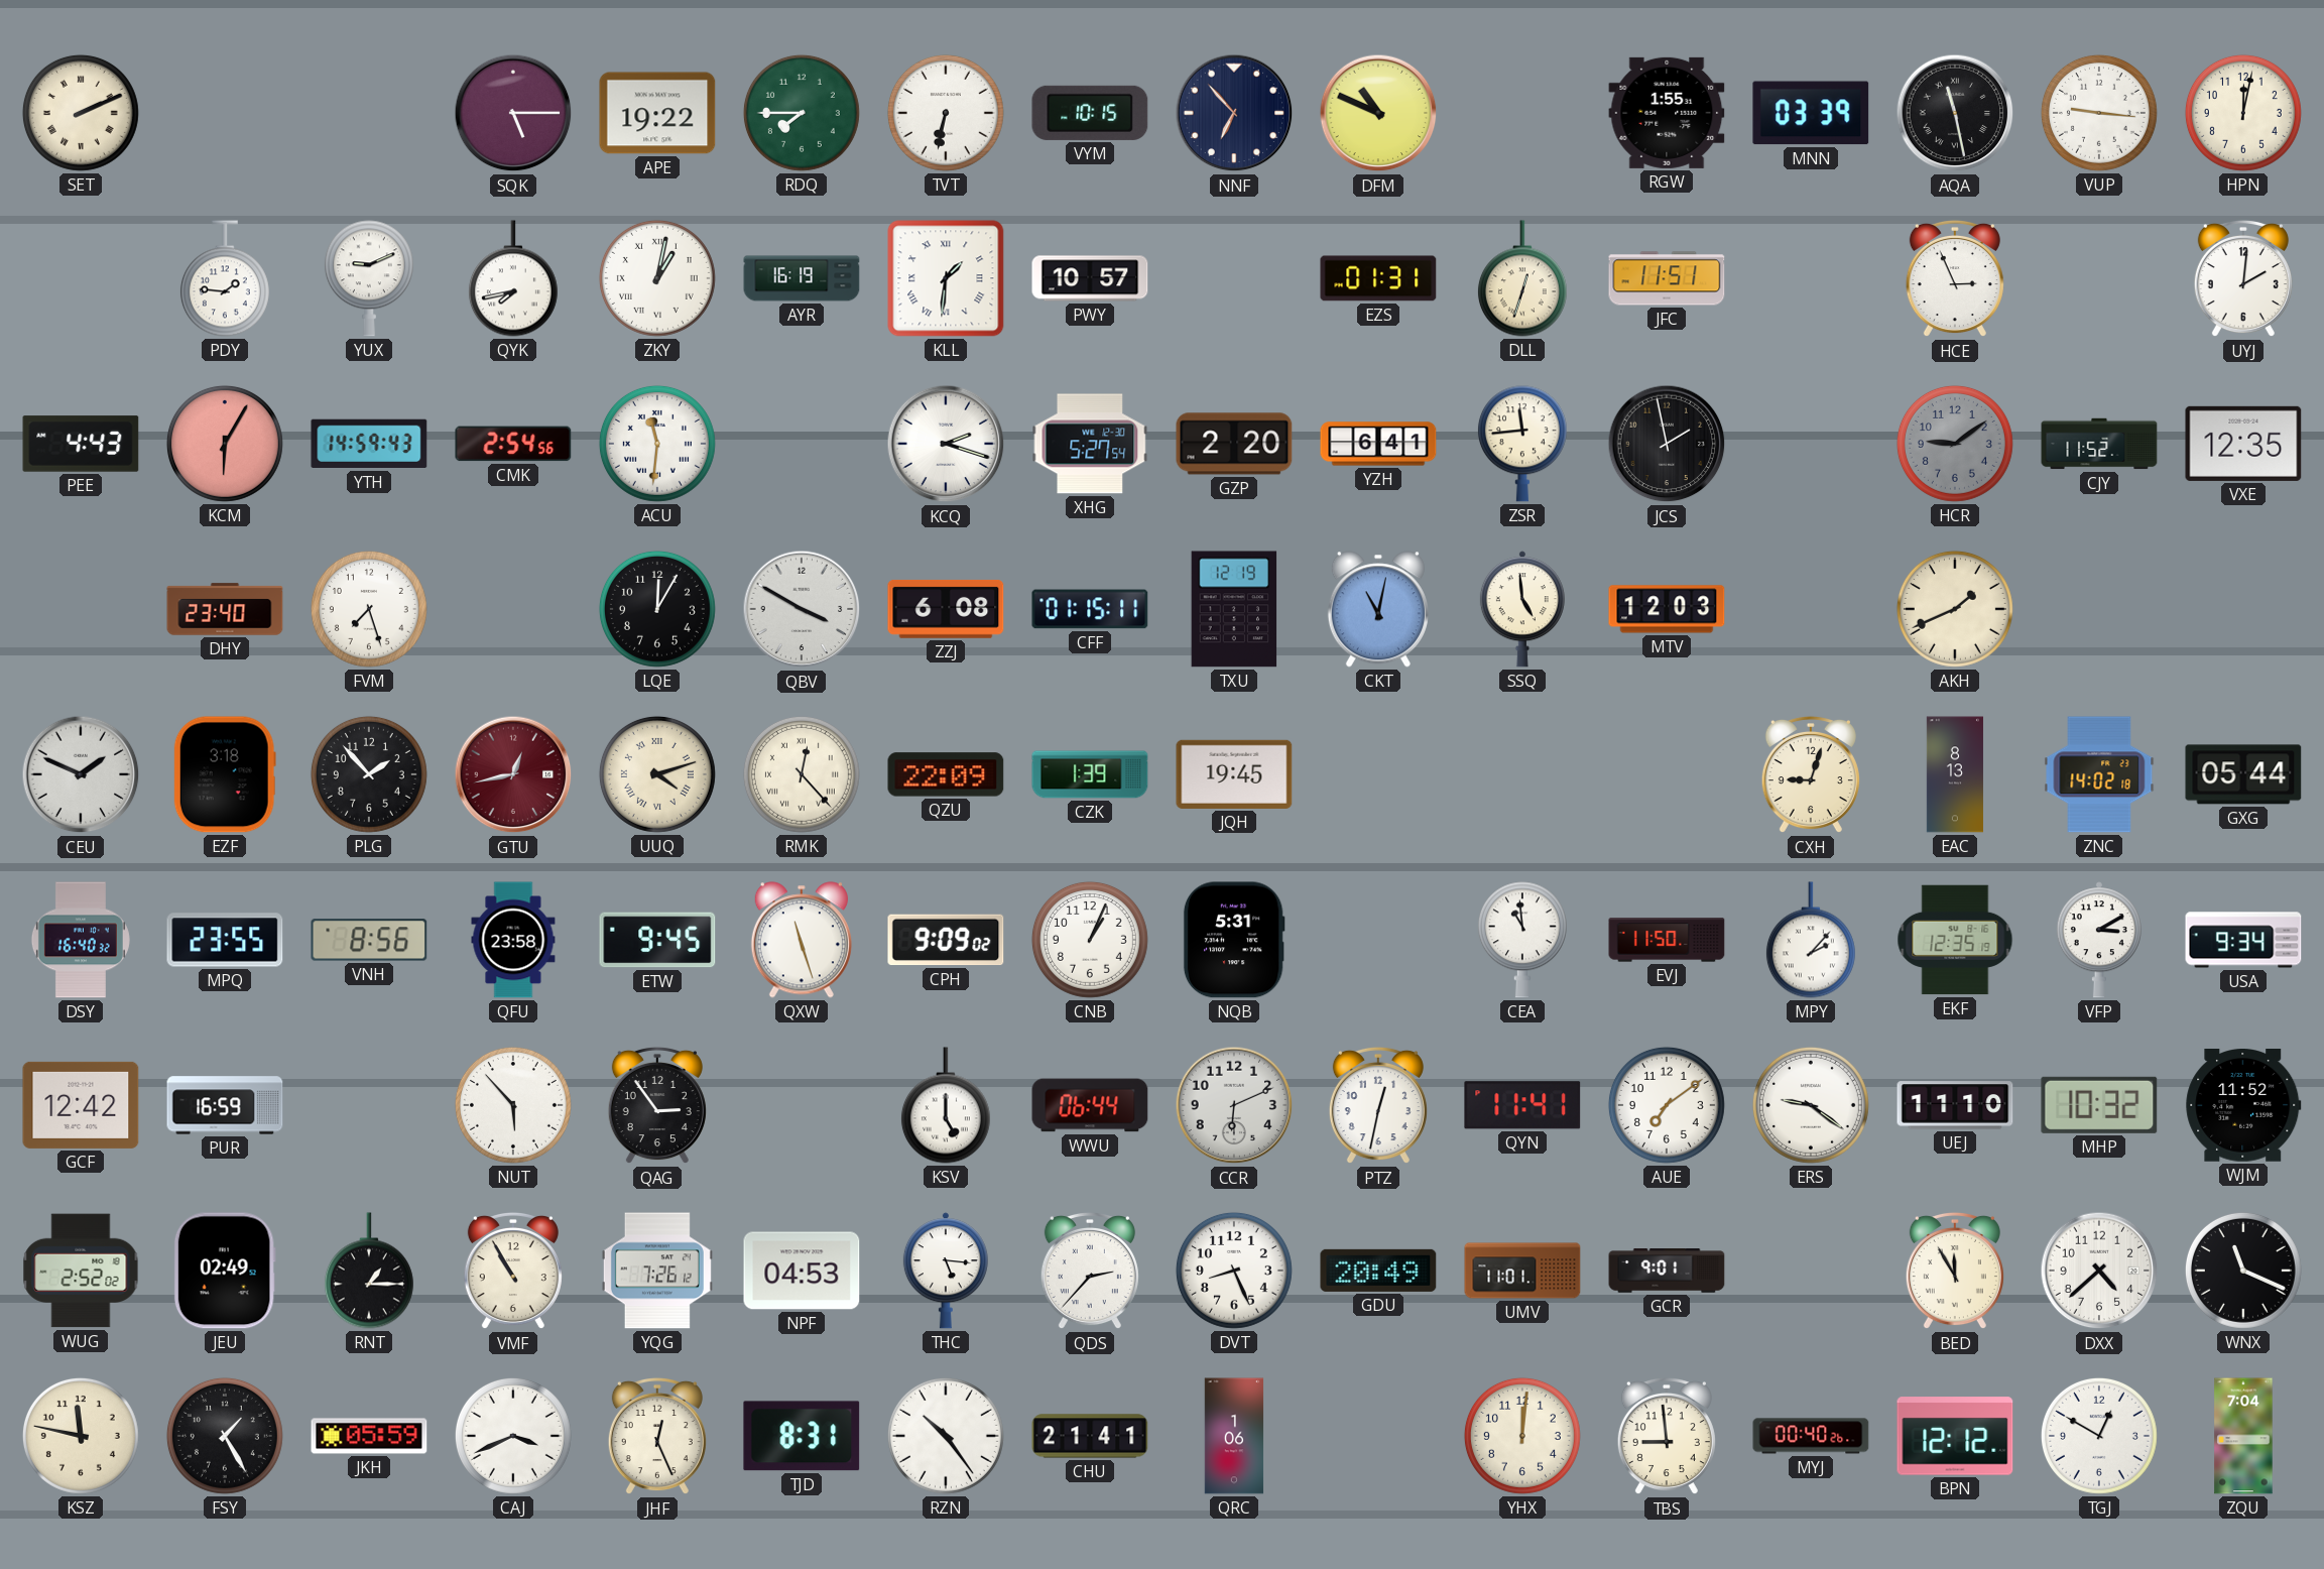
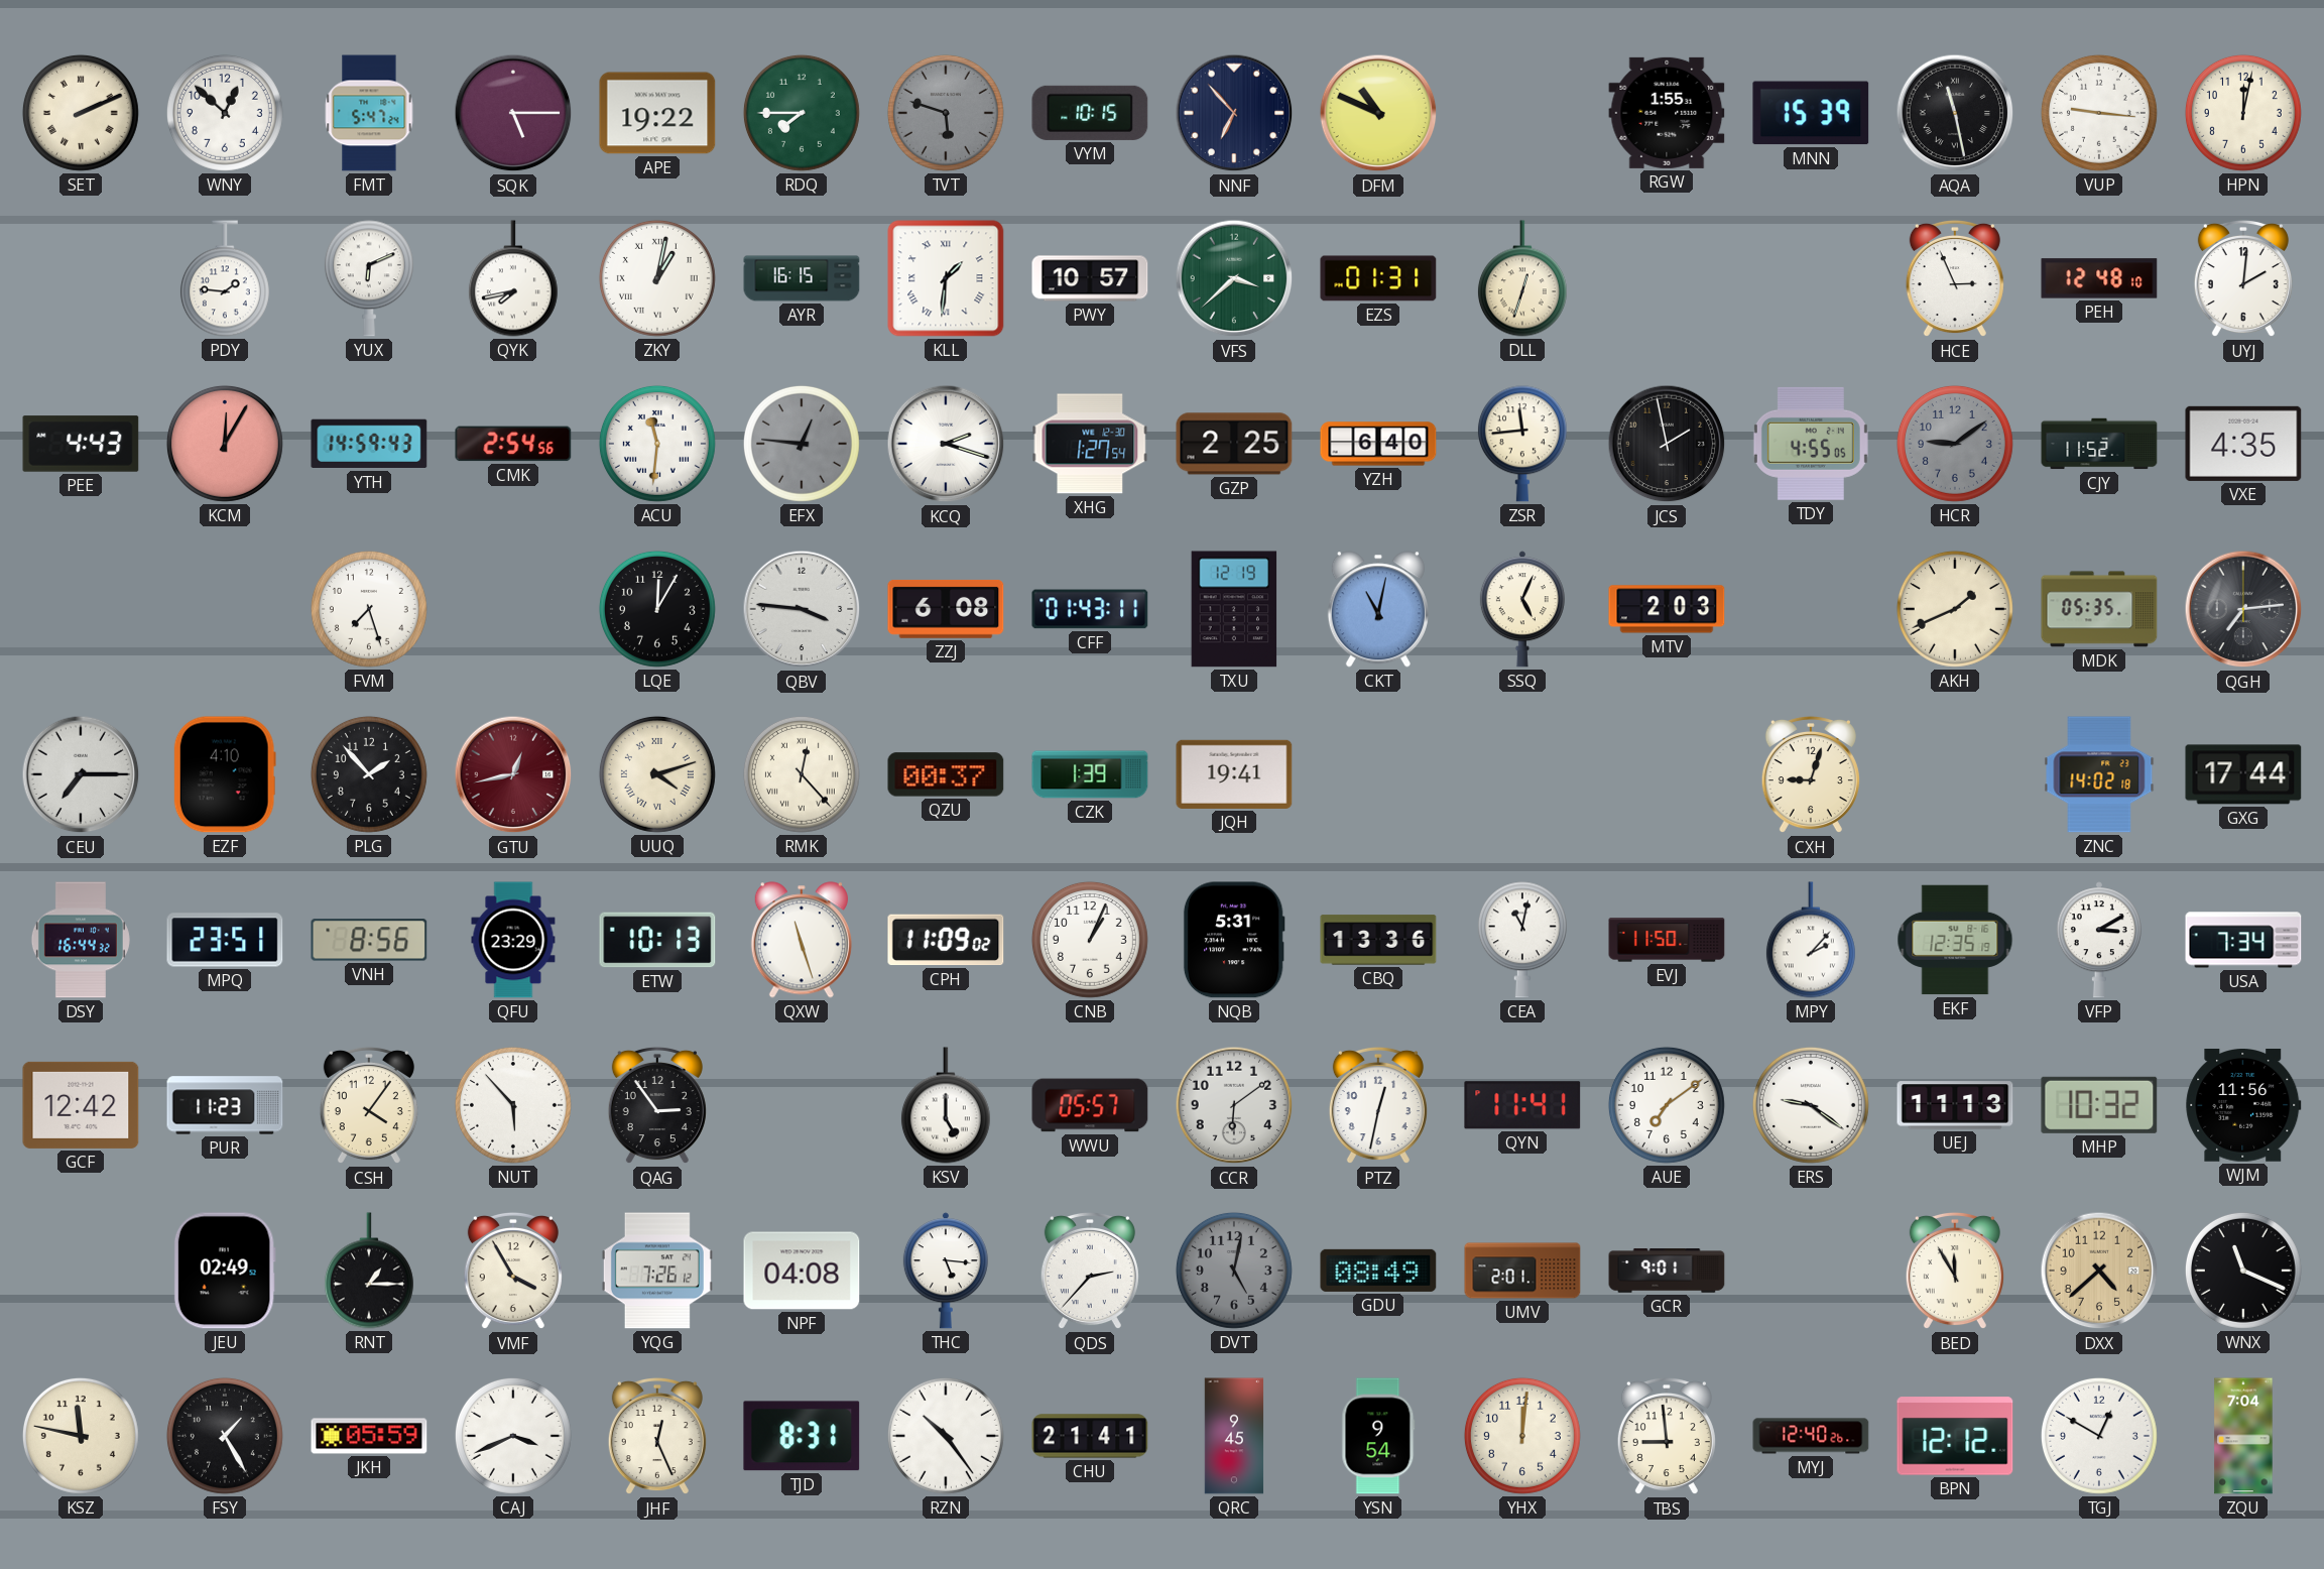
WNY: none -> 12:52
FMT: none -> 5:47
TVT: 6:32 -> 5:48
TVT dial: white -> grey
MNN: 03:39 -> 15:39
YUX: 9:11 -> 6:11
AYR: 16:19 -> 16:15
VFS: none -> 3:38
JFC: 11:51 -> none
PEH: none -> 12:48
KCM: 6:05 -> 12:05
EFX: none -> 12:46
XHG: 5:27 -> 1:27
GZP: 2:20 -> 2:25
YZH: 6:41 -> 6:40
TDY: none -> 4:55
VXE: 12:35 -> 4:35
DHY: 23:40 -> none
QBV: 3:50 -> 3:46
CFF: 01:15 -> 01:43
SSQ: 4:59 -> 5:04
MTV: 12:03 -> 2:03
MDK: none -> 05:35
QGH: none -> 7:14
CEU: 1:49 -> 7:15
EZF: 3:18 -> 4:10
QZU: 22:09 -> 00:37
JQH: 19:45 -> 19:41
EAC: 8:13 -> none
GXG: 05:44 -> 17:44
DSY: 16:40 -> 16:44
MPQ: 23:55 -> 23:51
QFU: 23:58 -> 23:29
ETW: 9:45 -> 10:13
CPH: 9:09 -> 11:09
CBQ: none -> 13:36
CEA: 10:59 -> 11:02
USA: 9:34 -> 7:34
PUR: 16:59 -> 11:23
CSH: none -> 4:06
WWU: 06:44 -> 05:57
CCR: 6:11 -> 6:09
UEJ: 11:10 -> 11:13
WJM: 11:52 -> 11:56
WUG: 2:52 -> none
VMF: 10:55 -> 3:55
NPF: 04:53 -> 04:08
DVT: 8:26 -> 5:02
DVT dial: white -> grey
GDU: 20:49 -> 08:49
UMV: 11:01 -> 2:01
DXX dial: white -> champagne
QRC: 1:06 -> 9:45
YSN: none -> 9:54
MYJ: 00:40 -> 12:40
